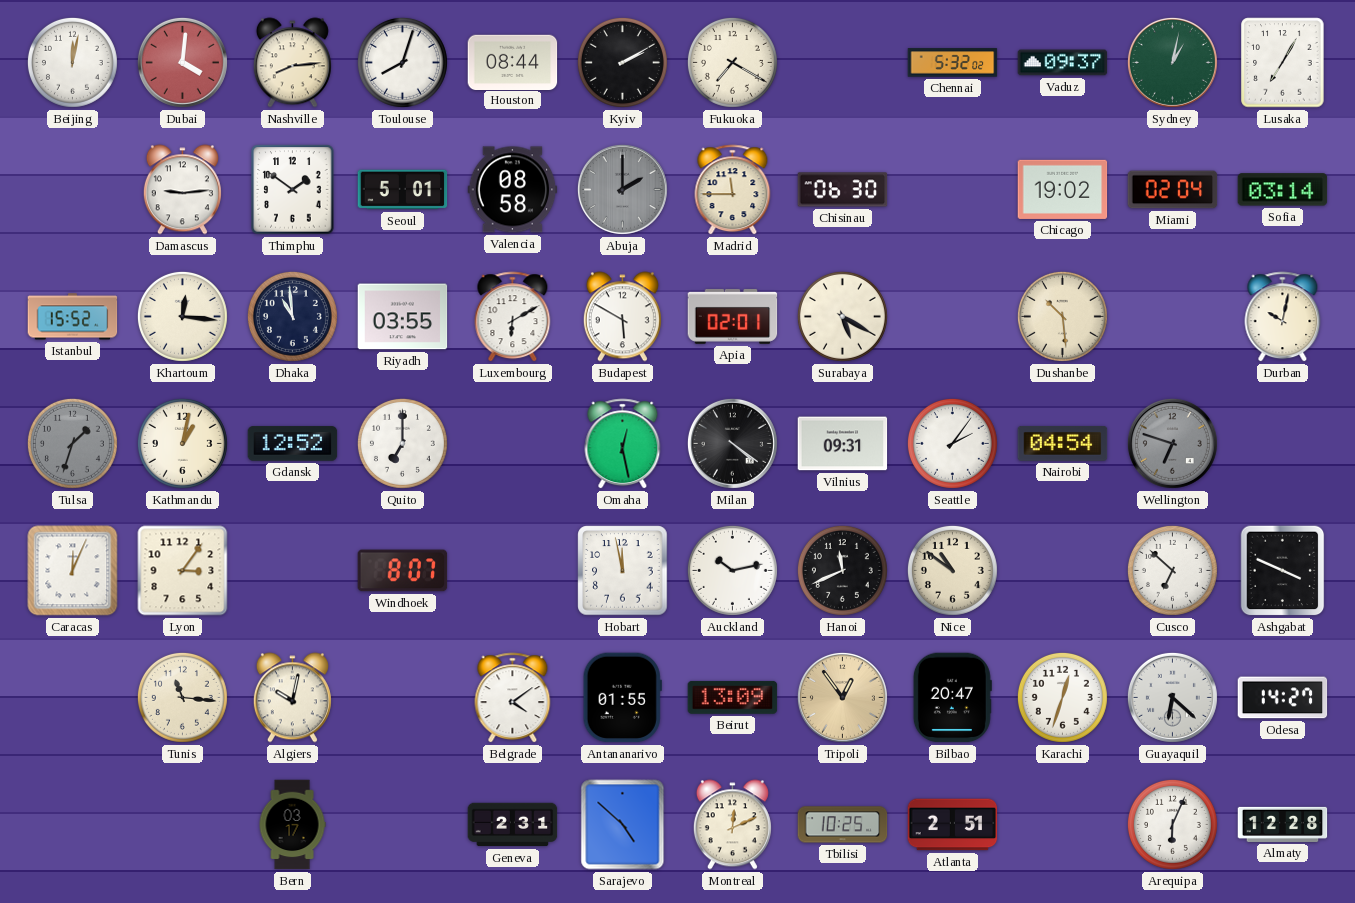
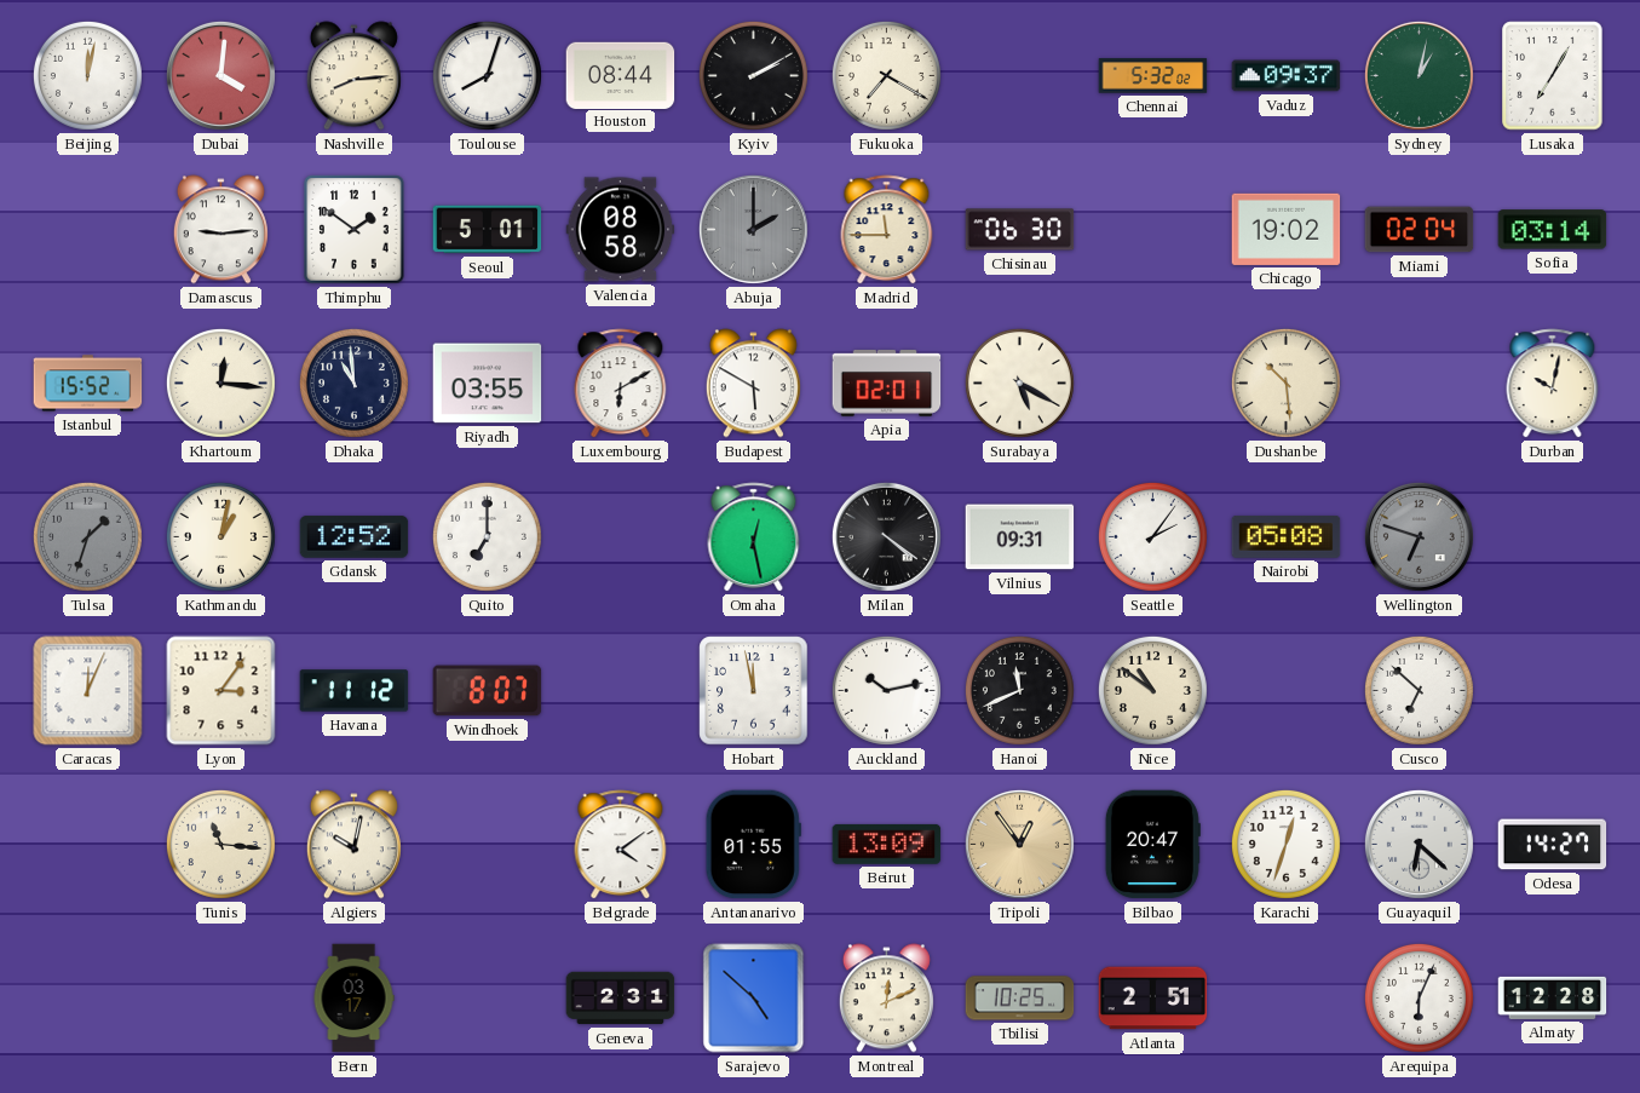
Nairobi: 04:54 -> 05:08
Havana: none -> 11:12
Ashgabat: 3:49 -> none
